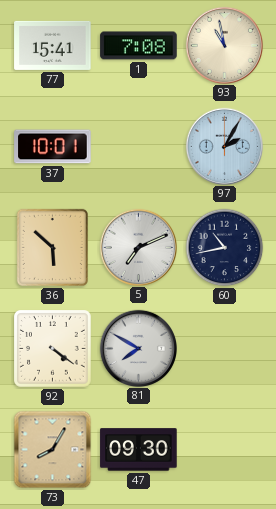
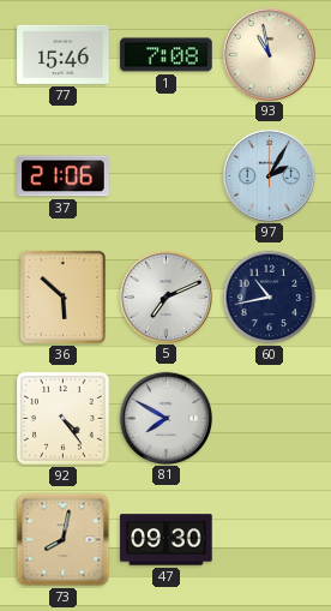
77: 15:41 -> 15:46
37: 10:01 -> 21:06
92: 4:21 -> 4:24
73: 8:05 -> 8:02
